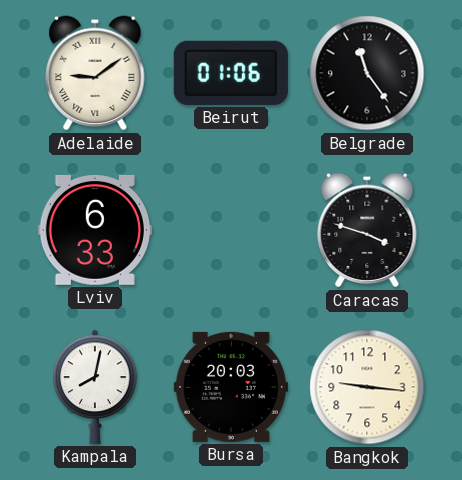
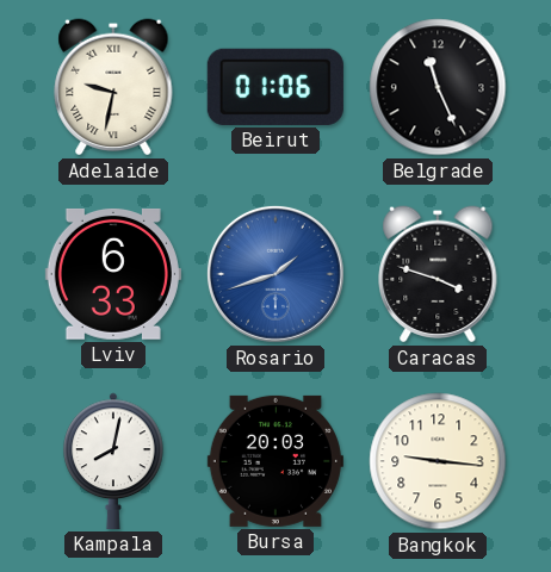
Adelaide: 9:09 -> 9:32
Belgrade: 11:24 -> 11:26
Rosario: none -> 1:42
